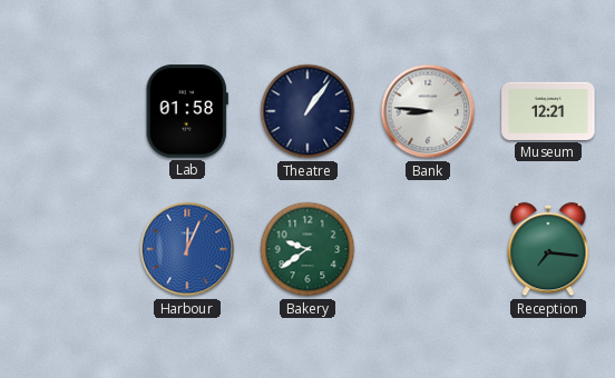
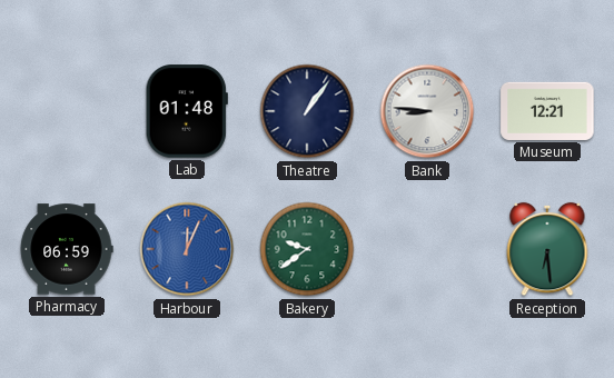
Lab: 01:58 -> 01:48
Pharmacy: none -> 06:59
Reception: 7:16 -> 6:29
